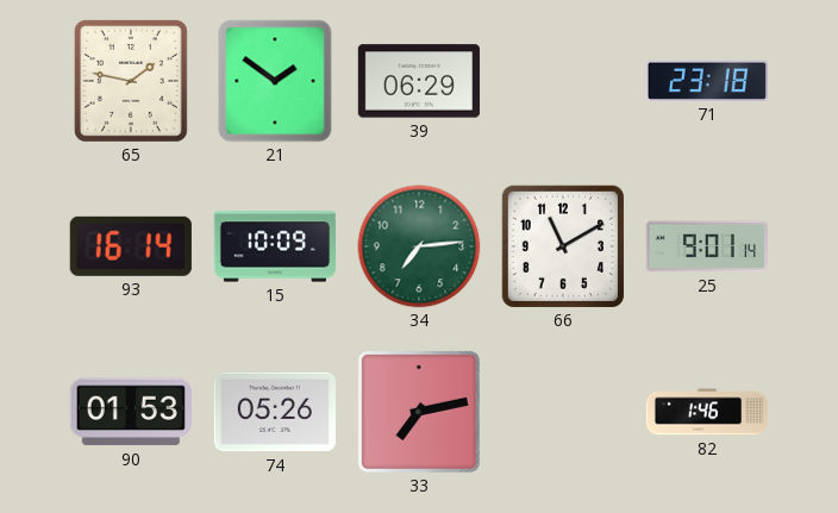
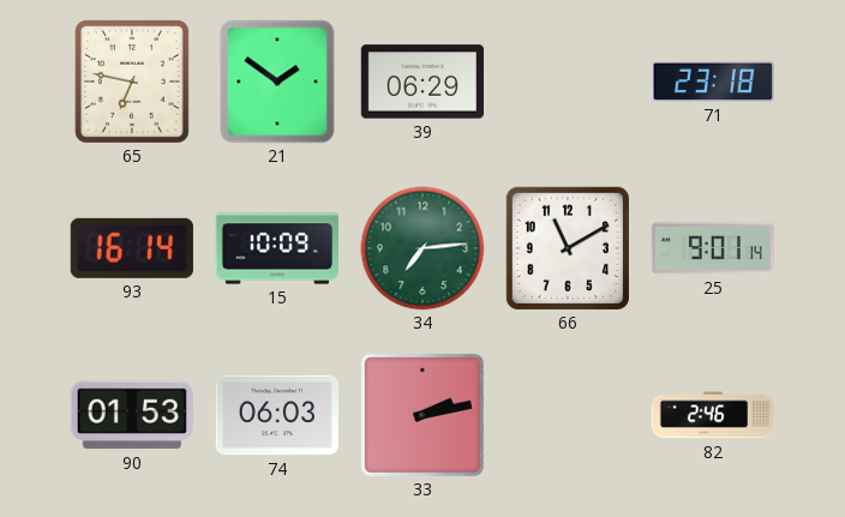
65: 1:47 -> 6:47
74: 05:26 -> 06:03
33: 7:13 -> 2:13
82: 1:46 -> 2:46
